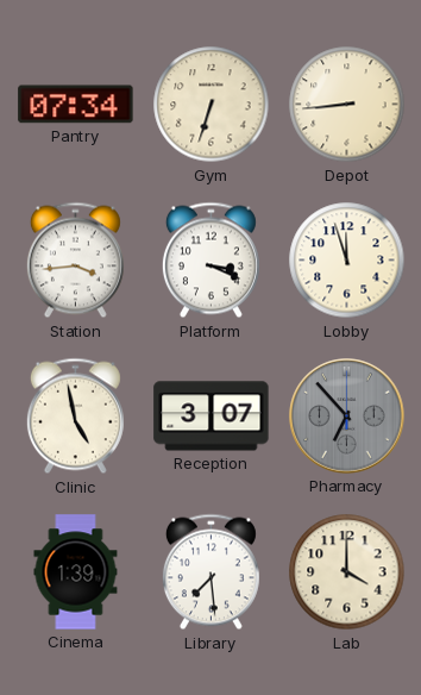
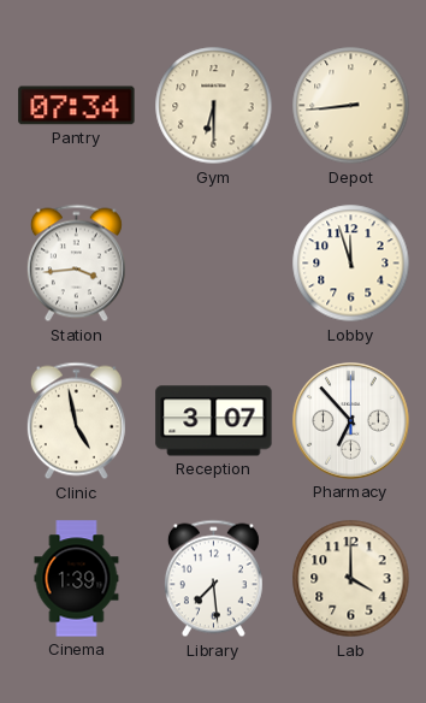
Gym: 6:33 -> 6:30
Platform: 3:19 -> none
Pharmacy dial: grey -> white
